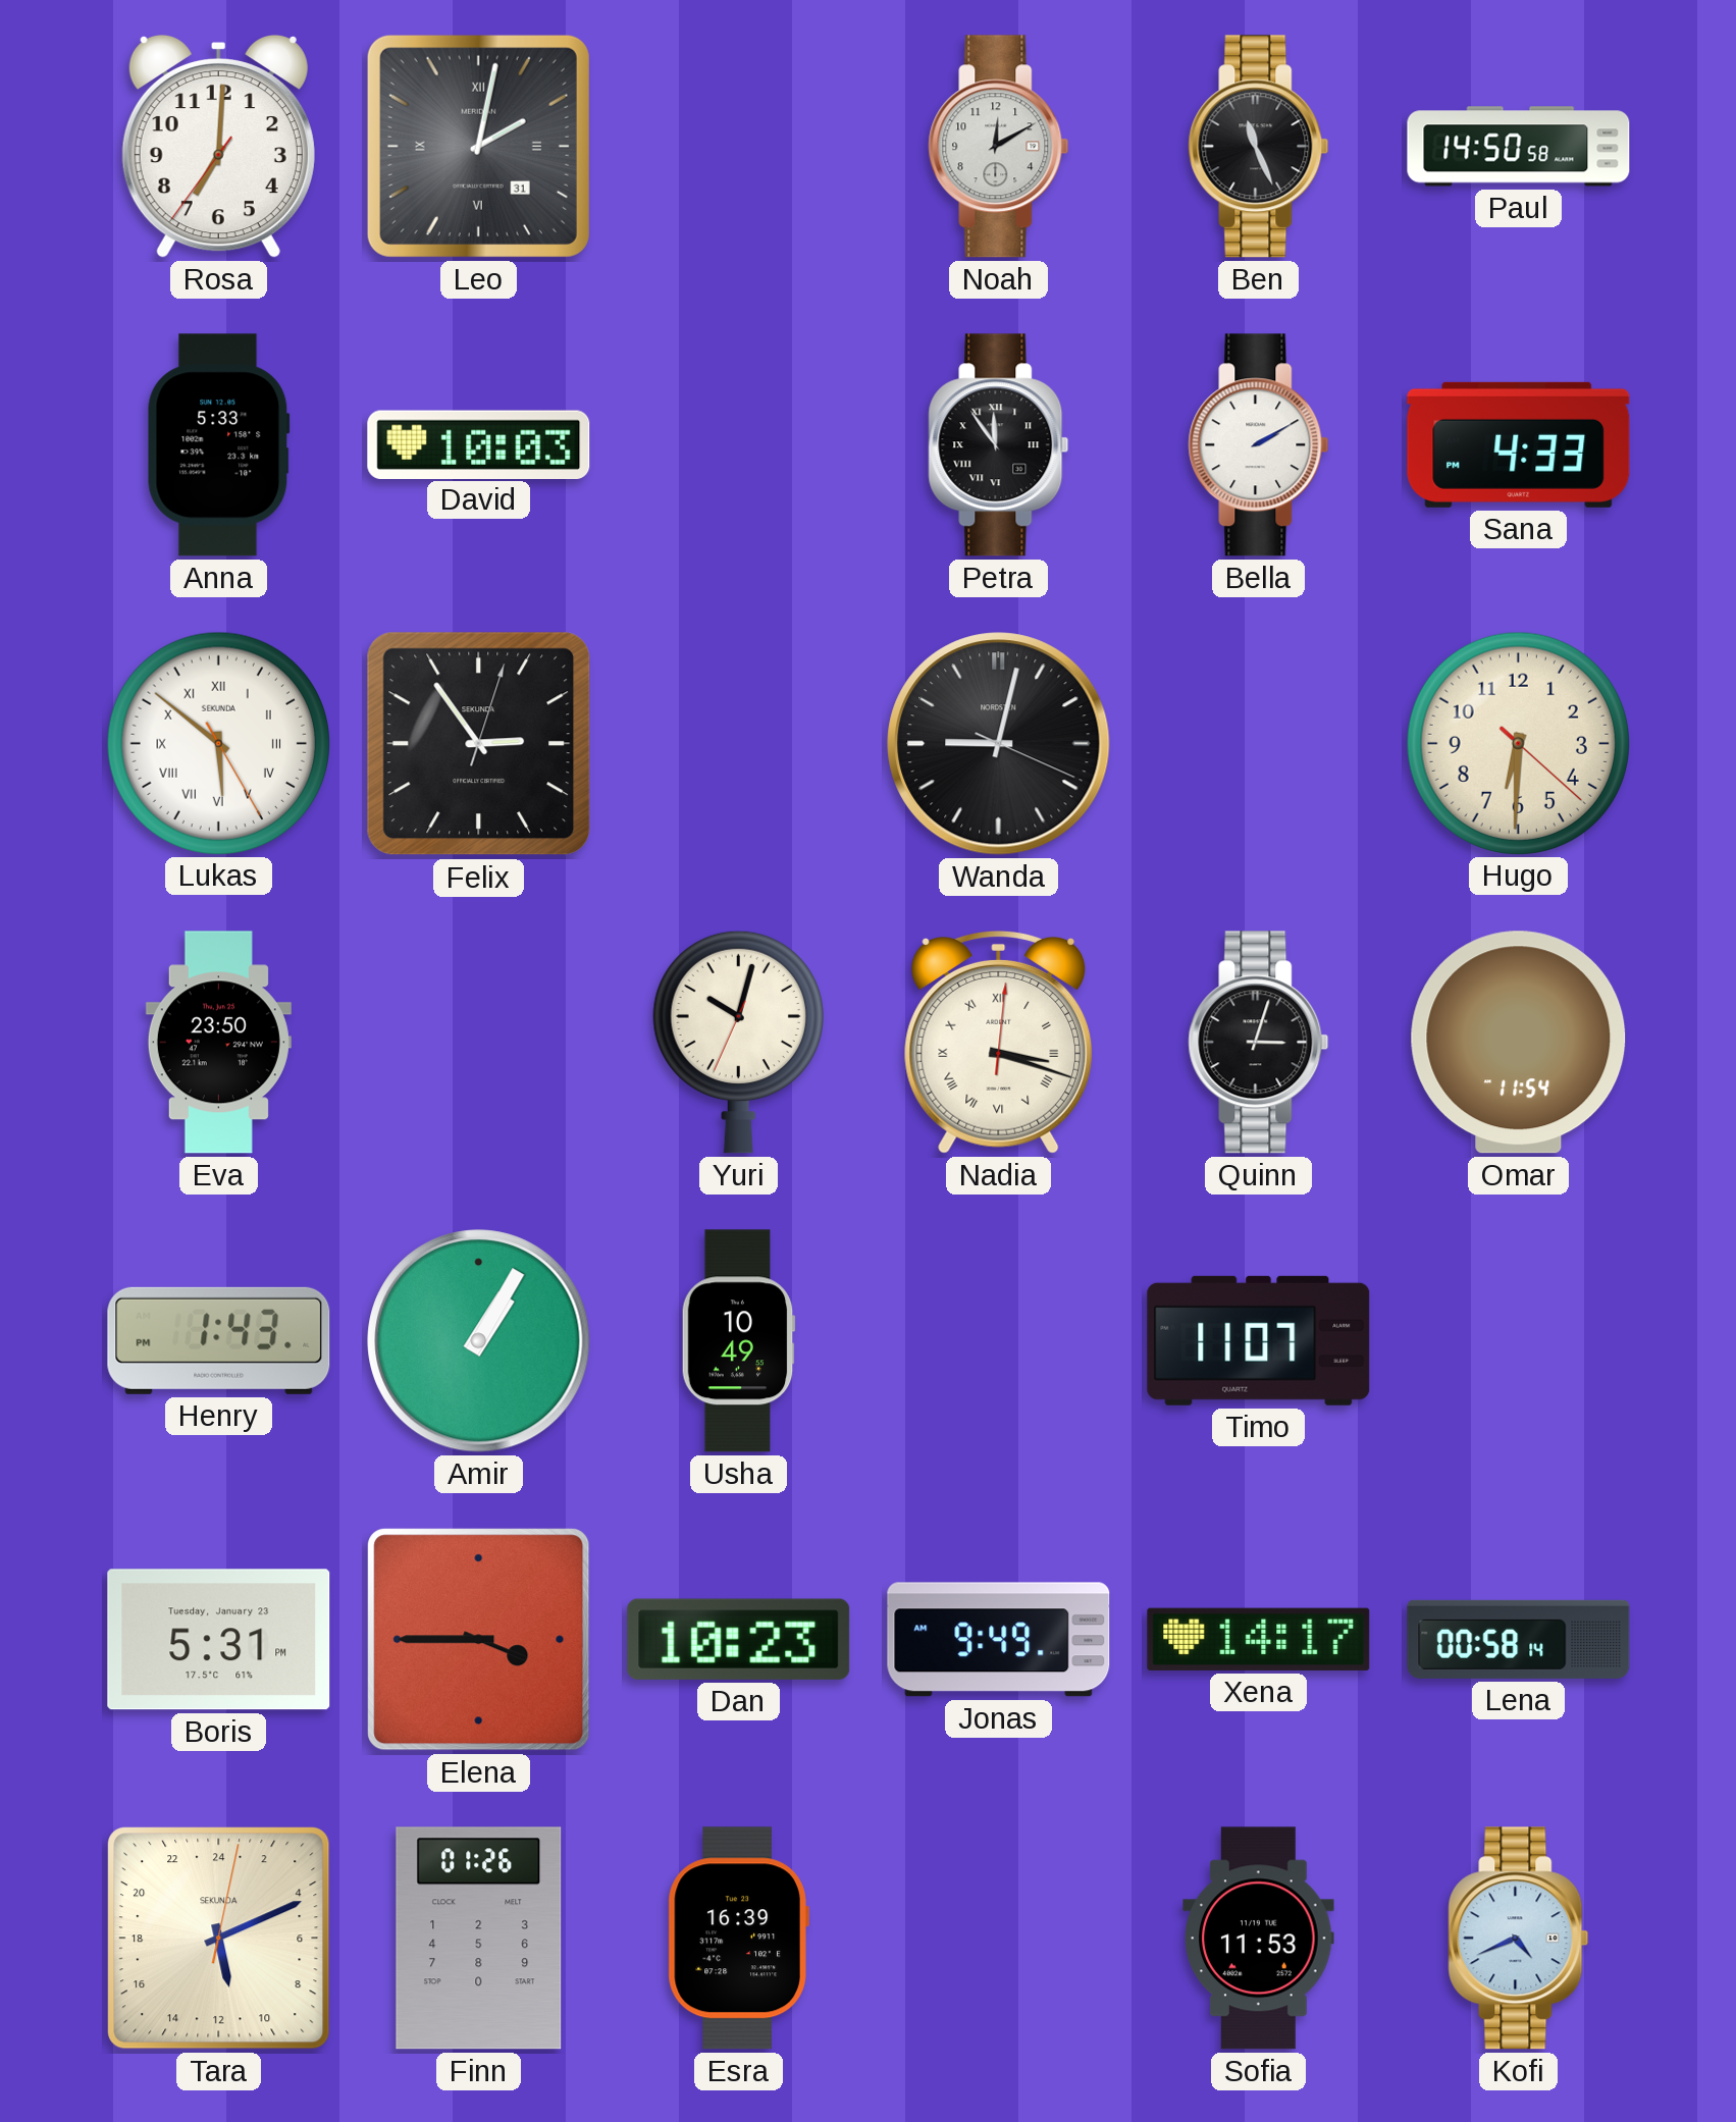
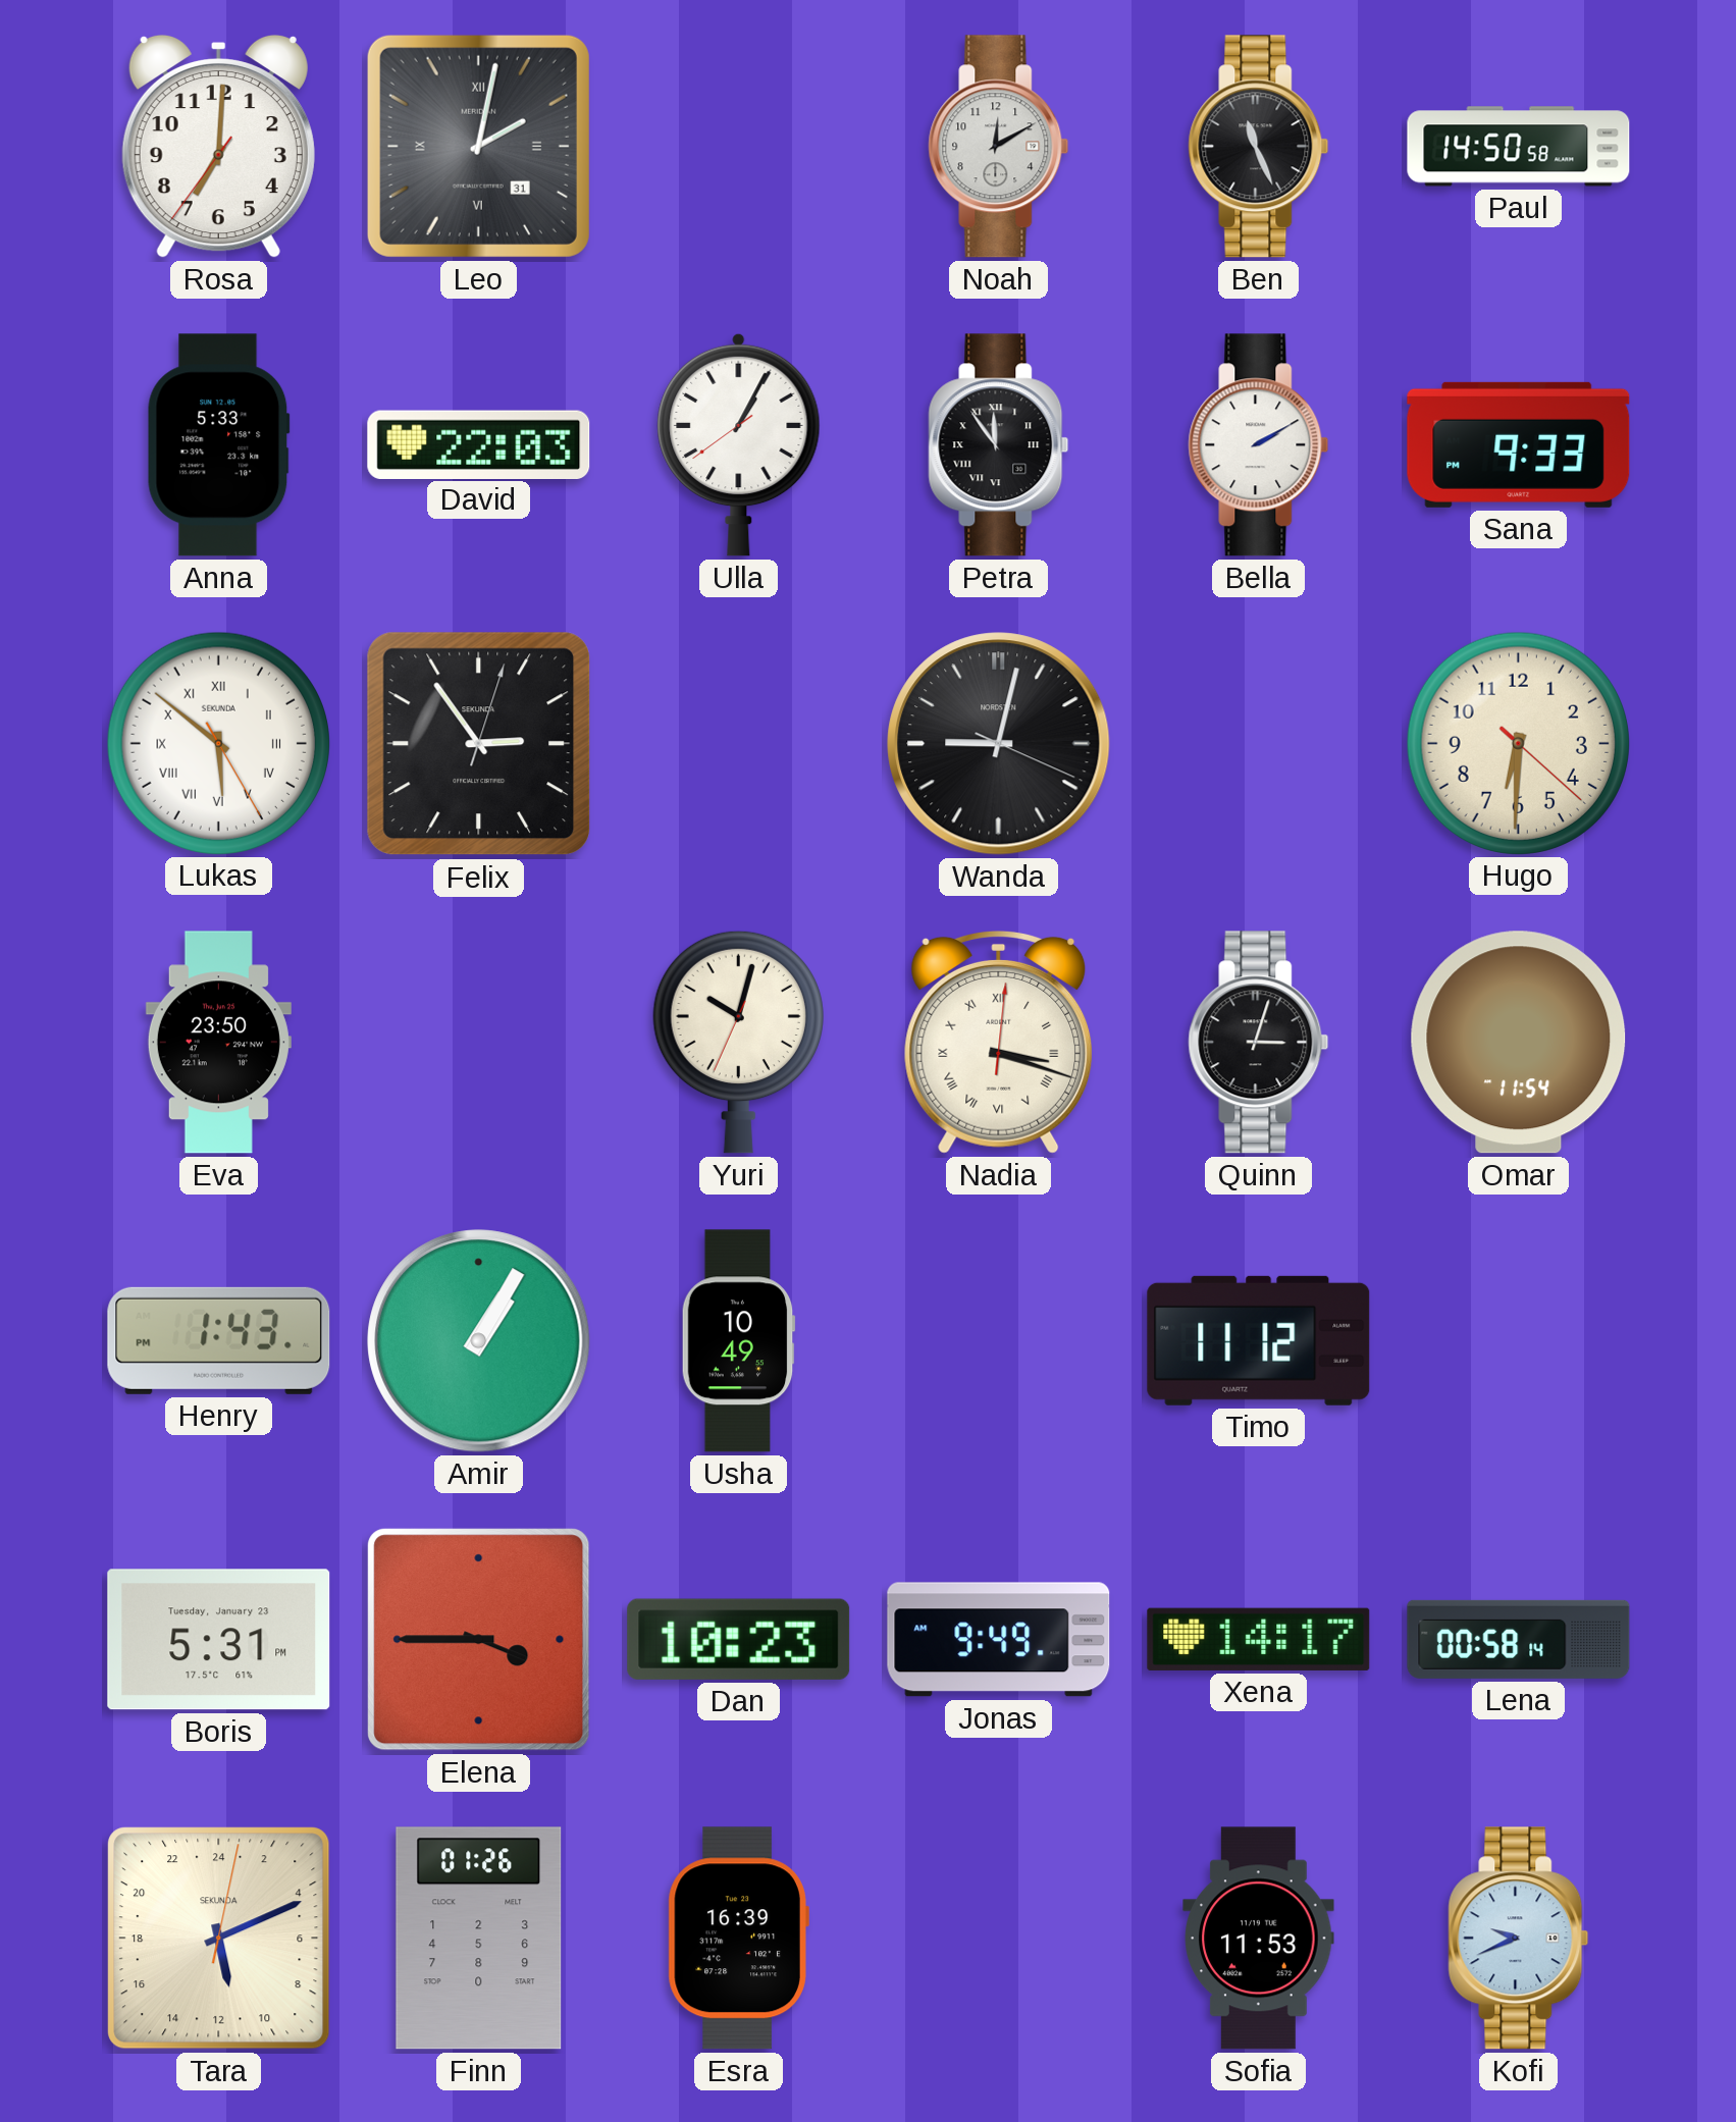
David: 10:03 -> 22:03
Ulla: none -> 1:04
Sana: 4:33 -> 9:33
Timo: 11:07 -> 11:12
Kofi: 4:41 -> 9:41
